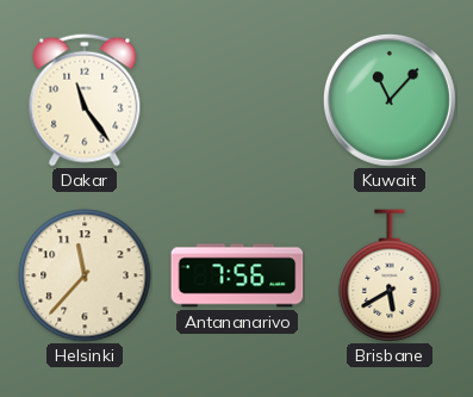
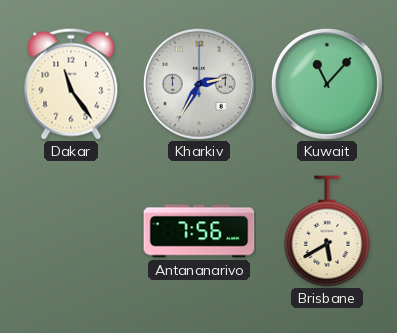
Kharkiv: none -> 2:35
Helsinki: 11:37 -> none
